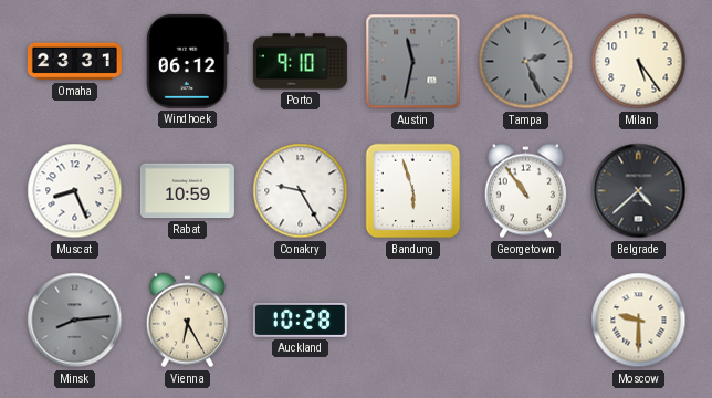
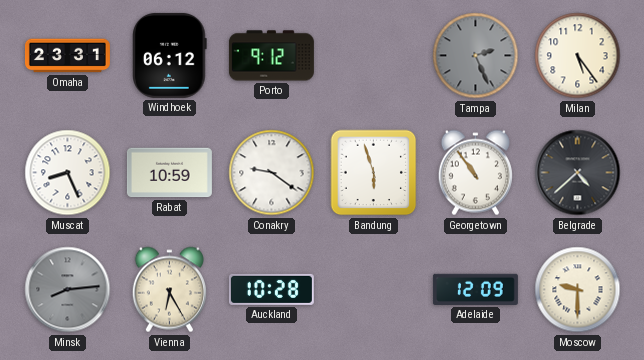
Porto: 9:10 -> 9:12
Austin: 11:32 -> none
Conakry: 9:25 -> 9:21
Adelaide: none -> 12:09
